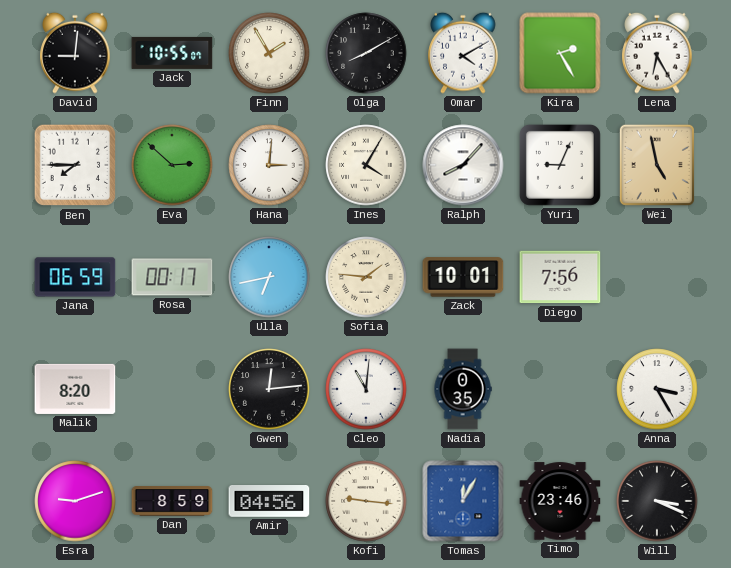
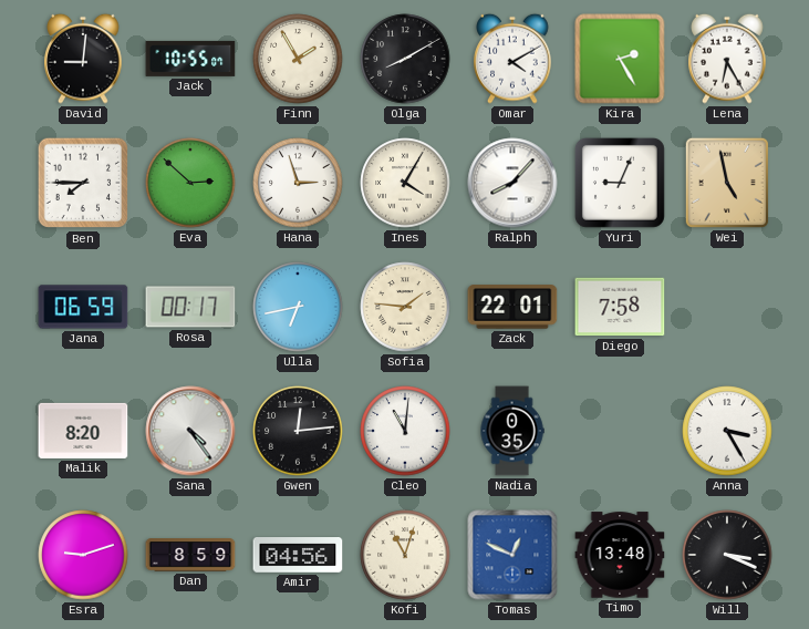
Hana: 3:01 -> 2:57
Zack: 10:01 -> 22:01
Diego: 7:56 -> 7:58
Sana: none -> 4:24
Kofi: 9:16 -> 11:03
Tomas: 12:05 -> 12:49
Timo: 23:46 -> 13:48
